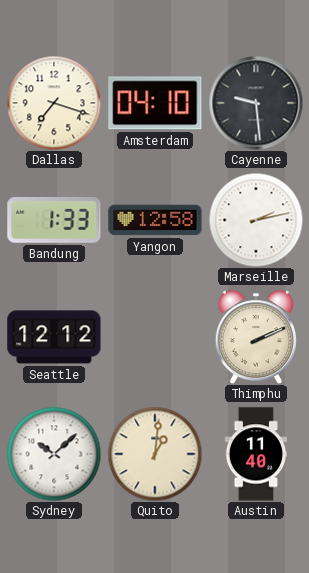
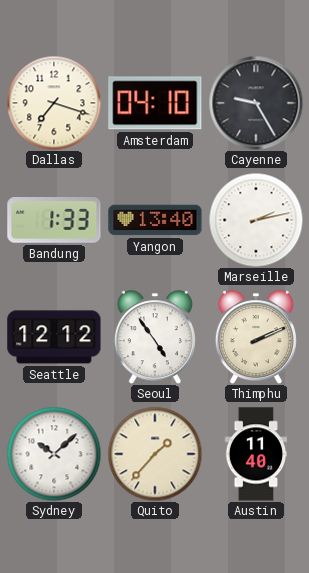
Cayenne: 9:29 -> 9:25
Yangon: 12:58 -> 13:40
Seoul: none -> 4:54
Quito: 1:01 -> 1:37
